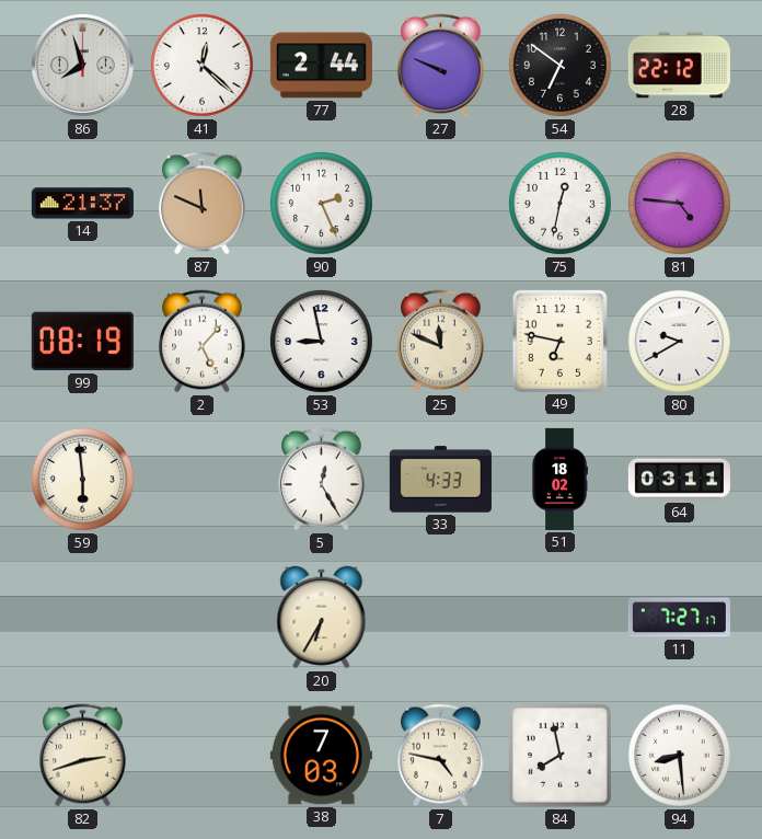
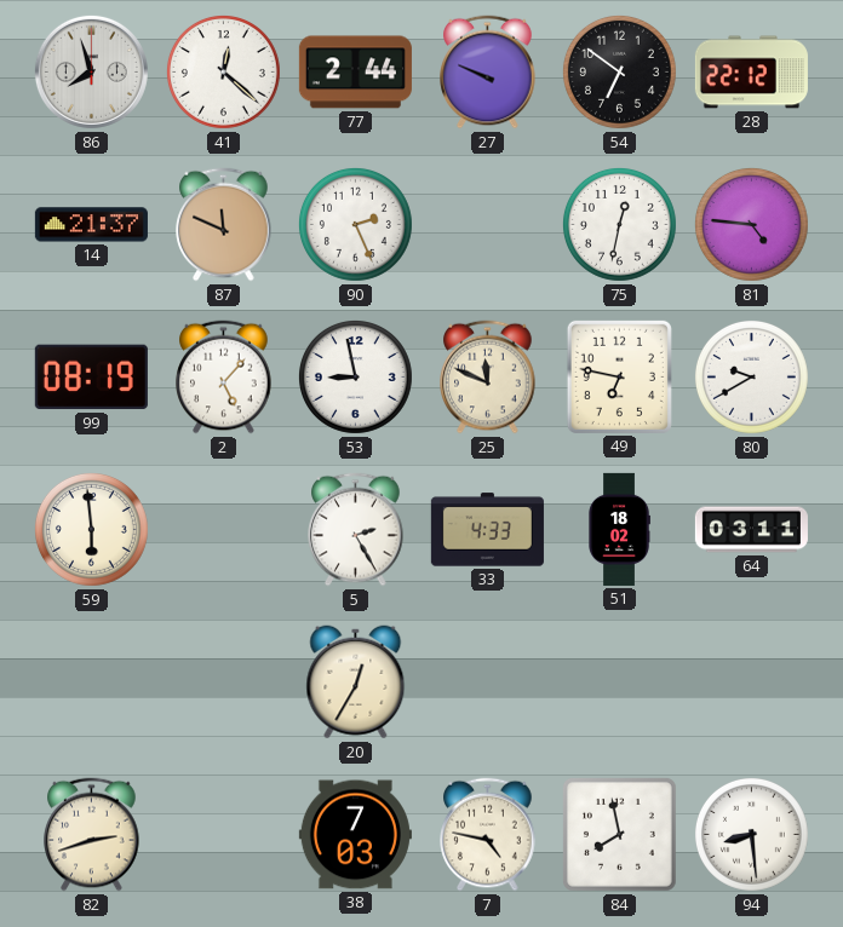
5: 12:25 -> 2:25
20: 6:35 -> 12:35
11: 7:27 -> none
